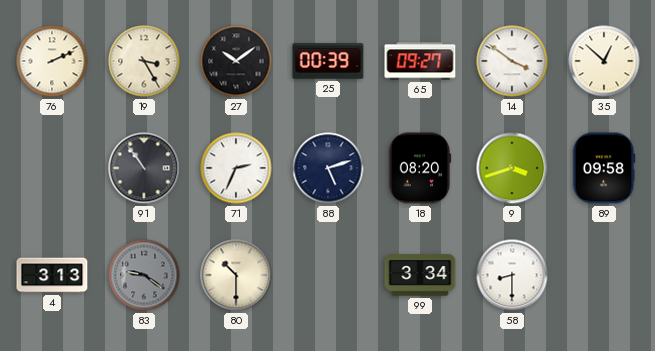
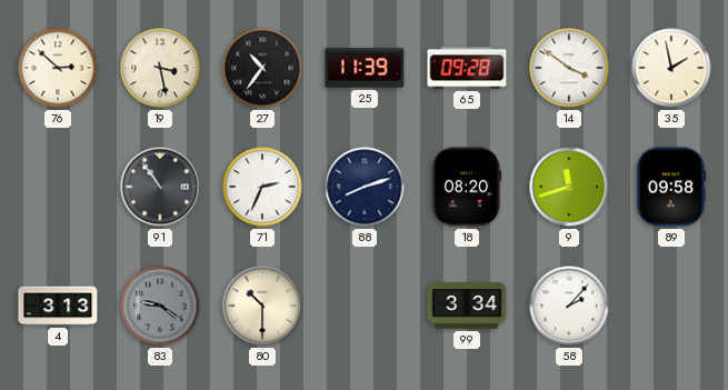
76: 2:11 -> 2:52
19: 3:25 -> 3:28
27: 10:09 -> 10:36
25: 00:39 -> 11:39
65: 09:27 -> 09:28
35: 12:52 -> 1:58
88: 5:12 -> 8:12
9: 3:42 -> 11:42
58: 8:30 -> 2:07
